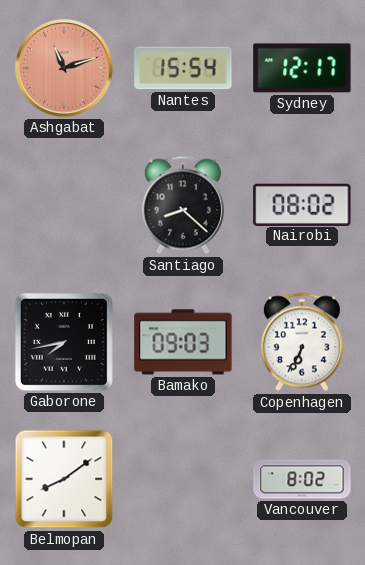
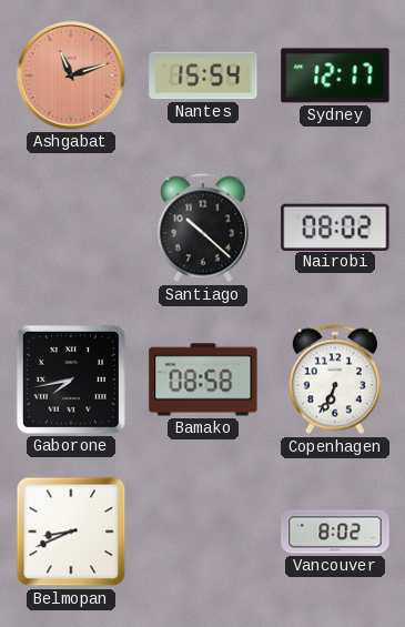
Santiago: 8:22 -> 10:22
Bamako: 09:03 -> 08:58
Belmopan: 8:09 -> 8:41
